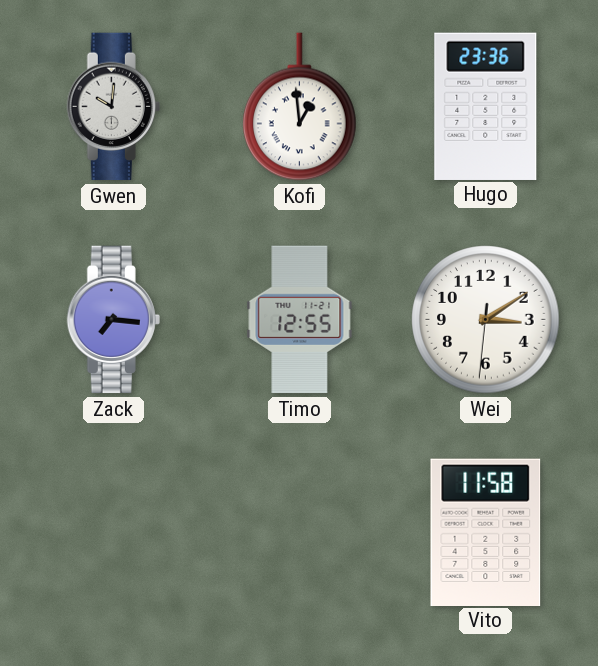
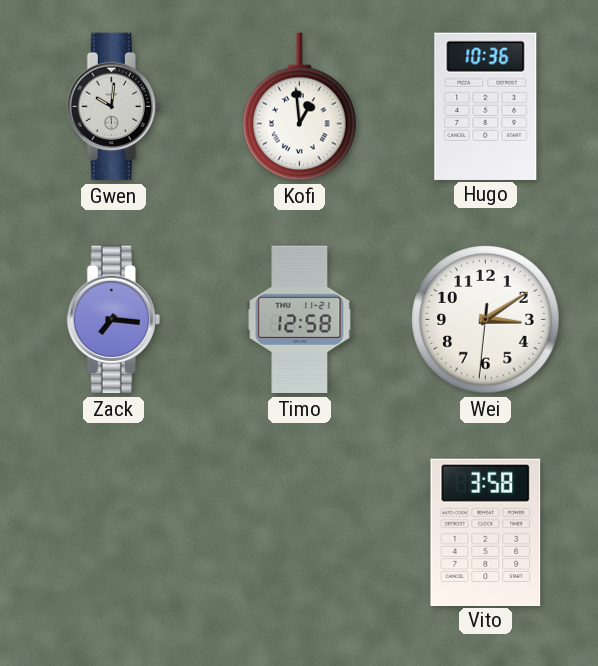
Hugo: 23:36 -> 10:36
Timo: 12:55 -> 12:58
Vito: 11:58 -> 3:58
